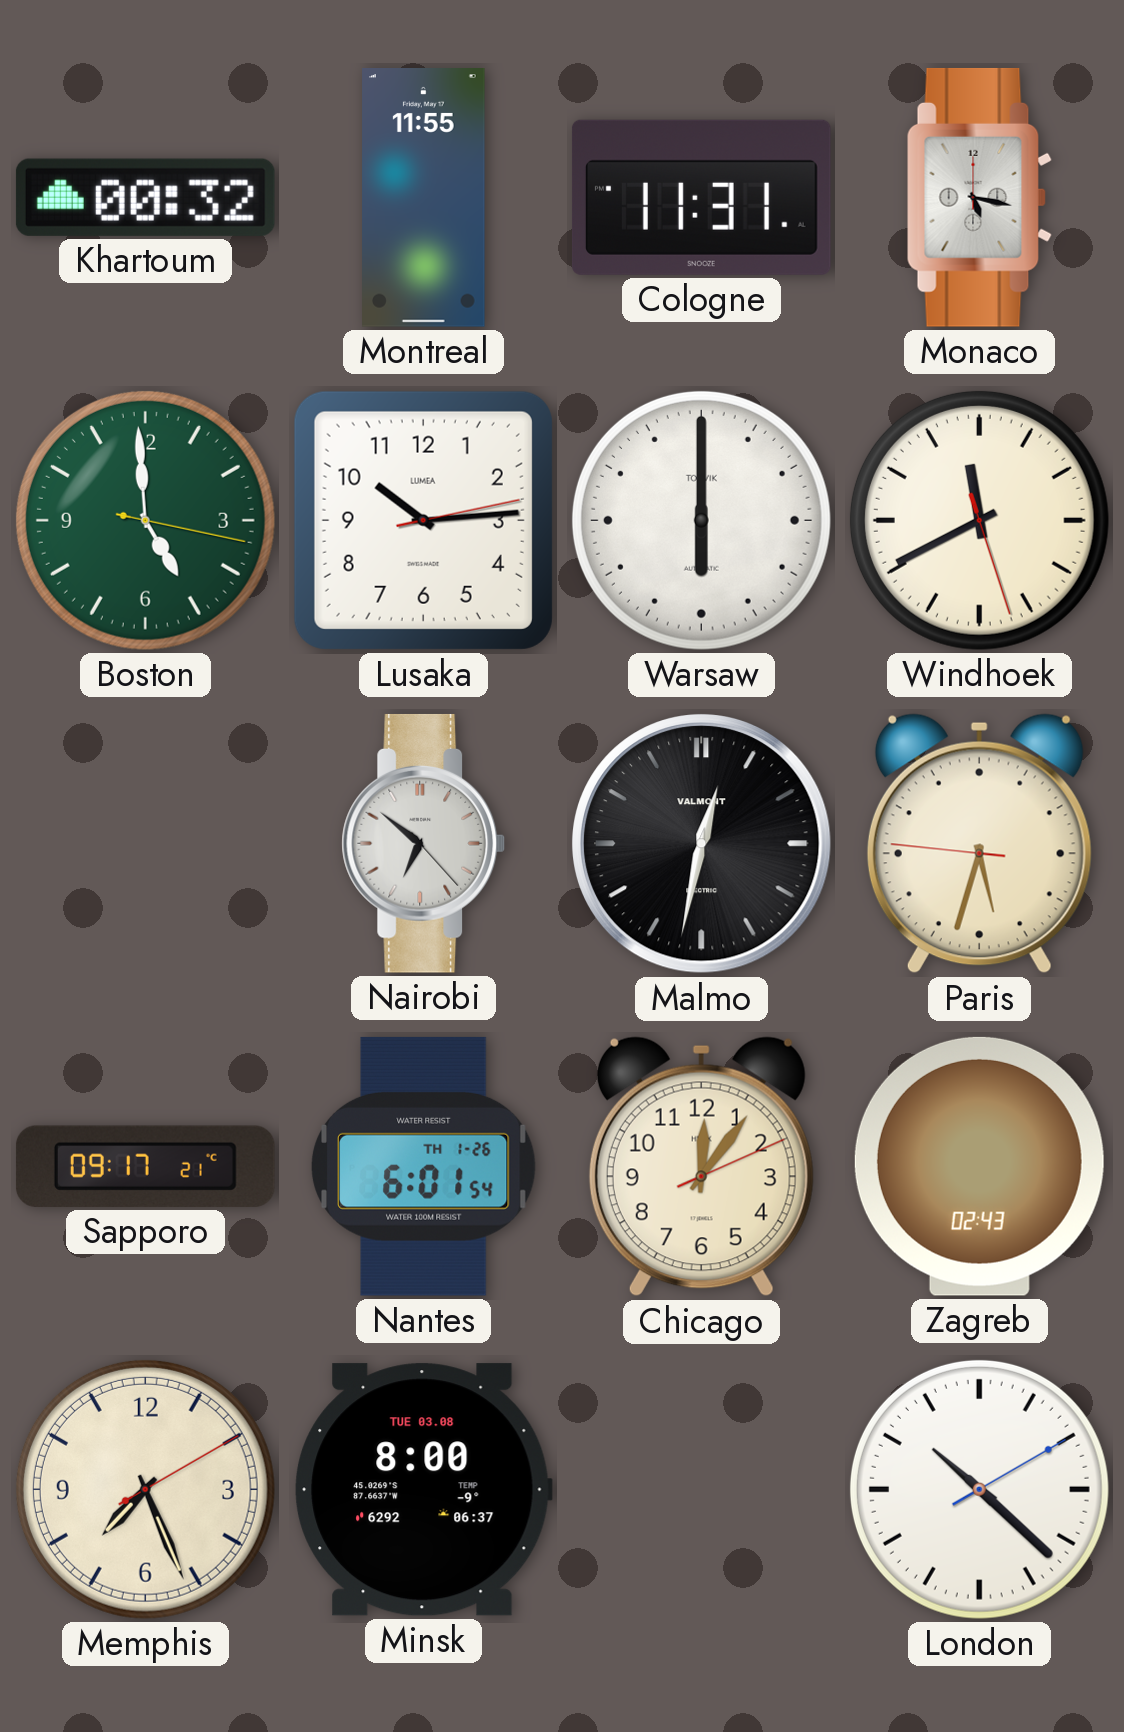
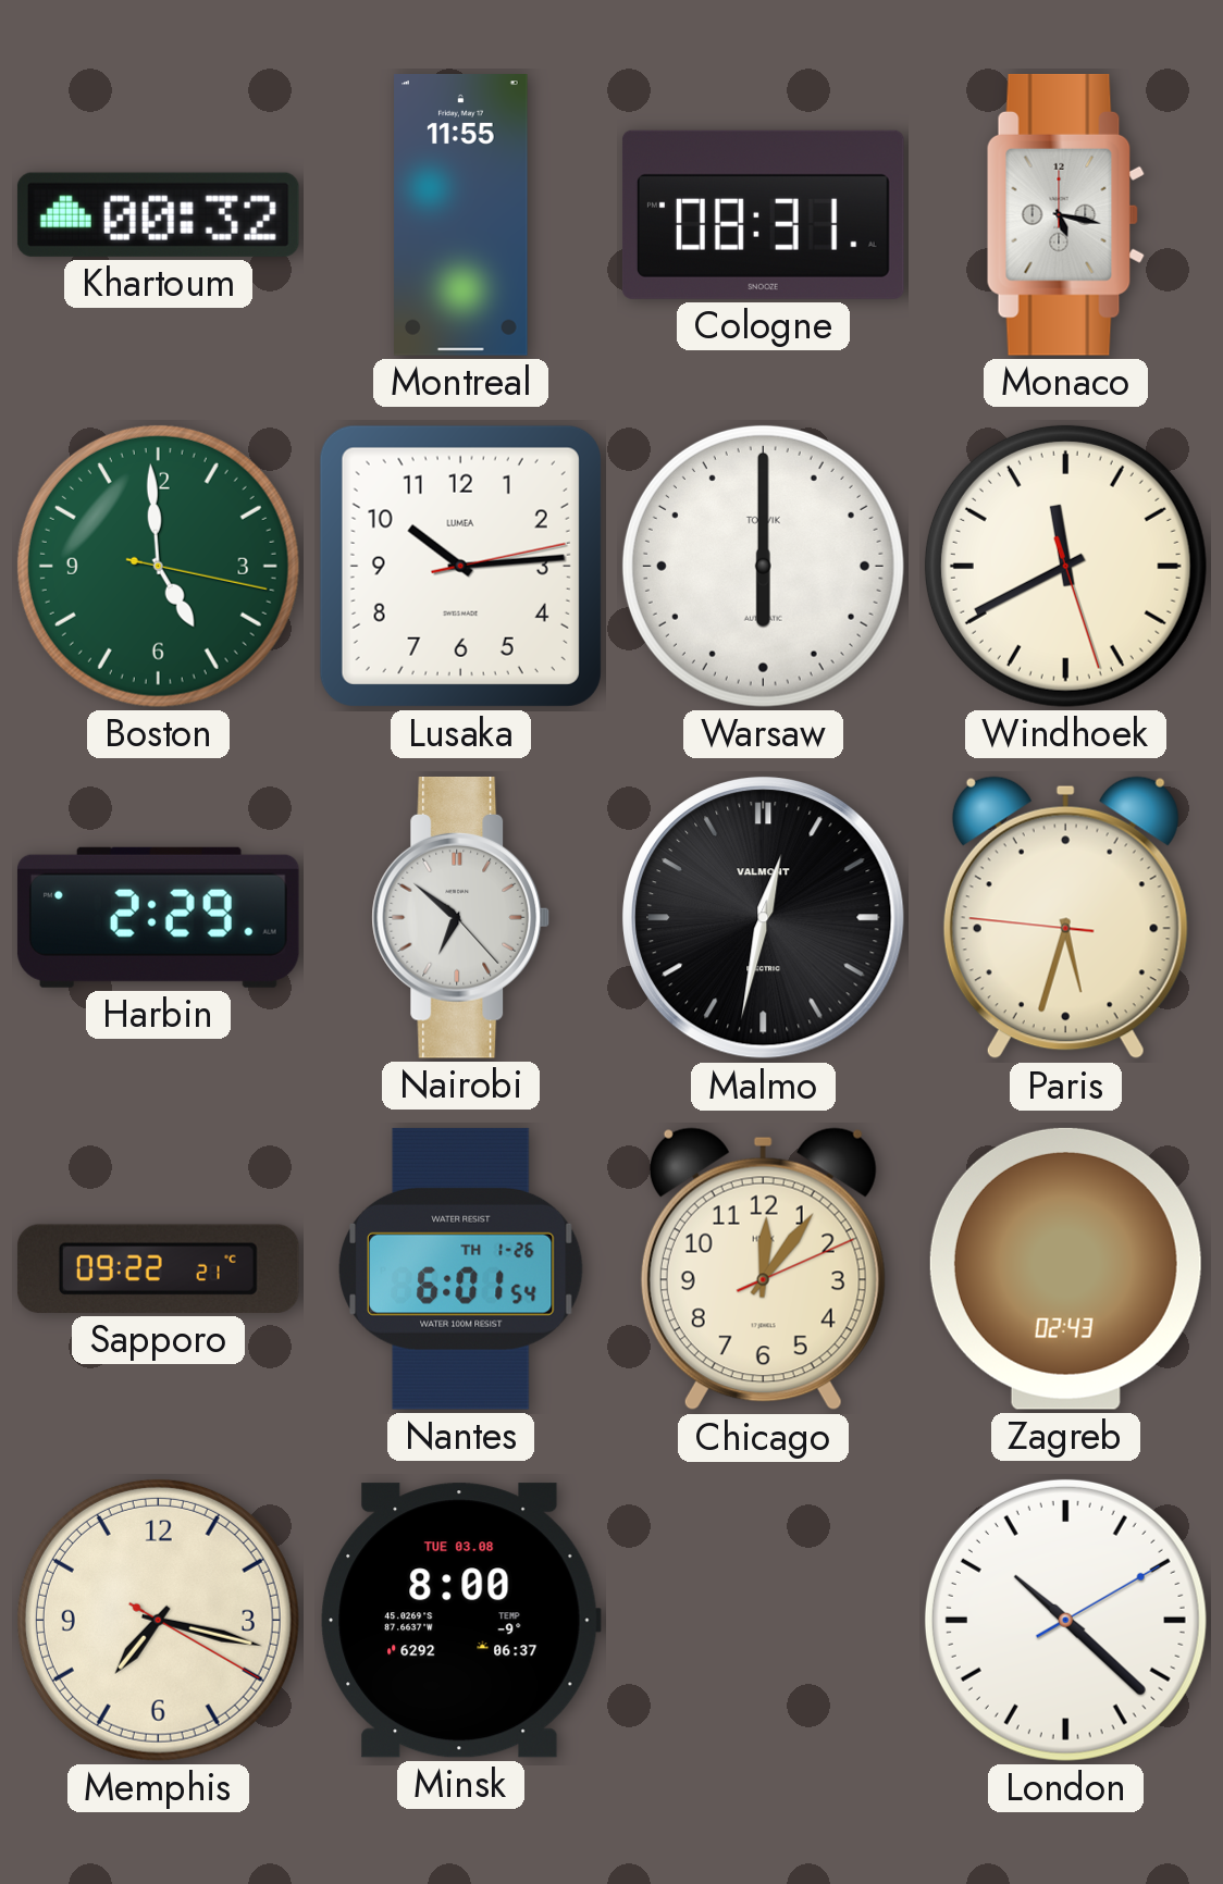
Cologne: 11:31 -> 08:31
Harbin: none -> 2:29
Sapporo: 09:17 -> 09:22
Memphis: 7:26 -> 7:17
